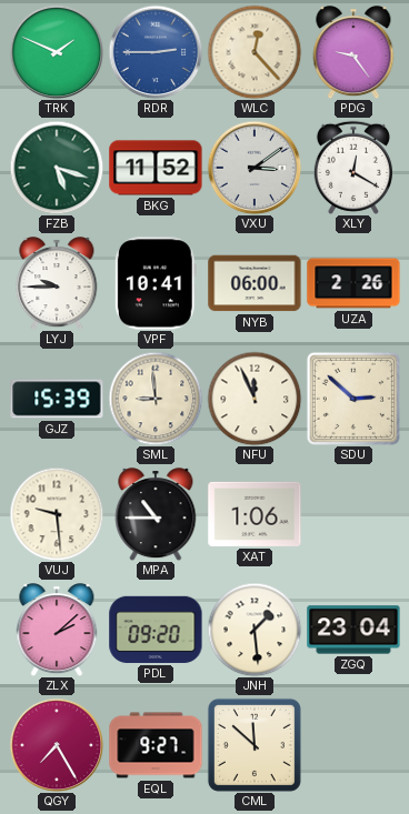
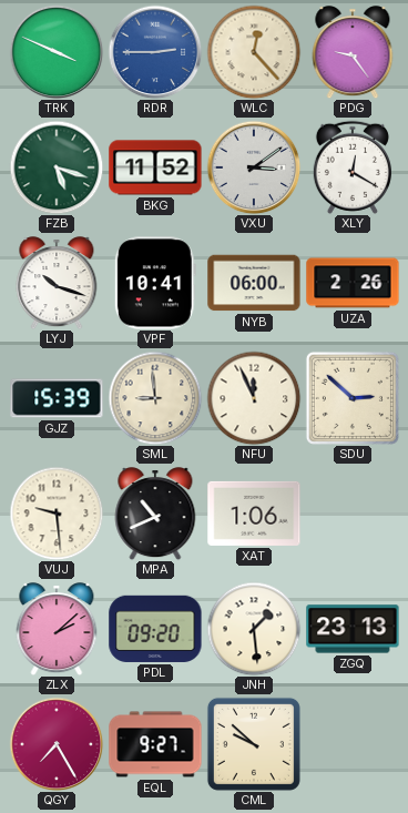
TRK: 1:49 -> 3:49
LYJ: 9:45 -> 10:18
MPA: 10:45 -> 10:41
ZGQ: 23:04 -> 23:13
CML: 11:52 -> 9:52
